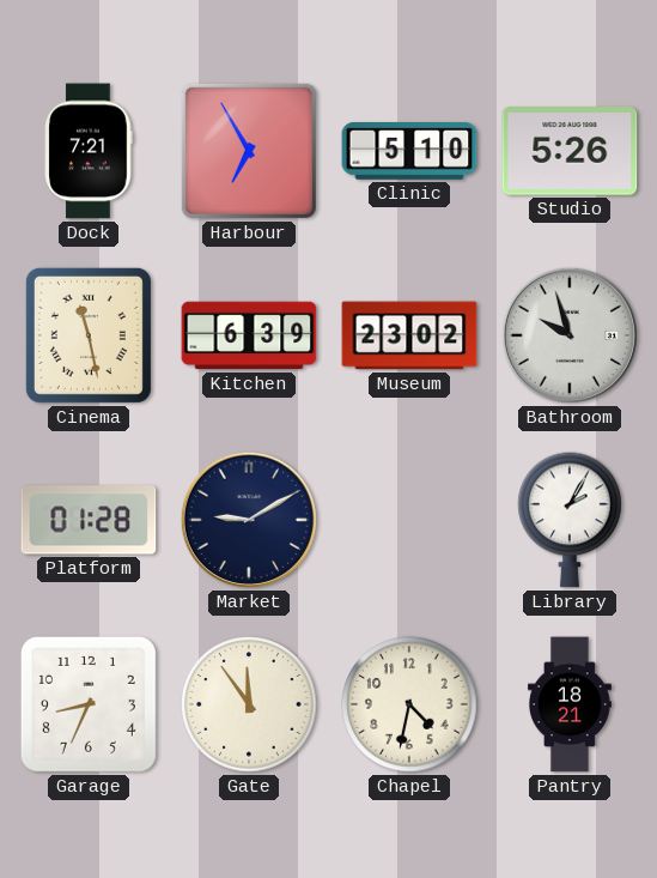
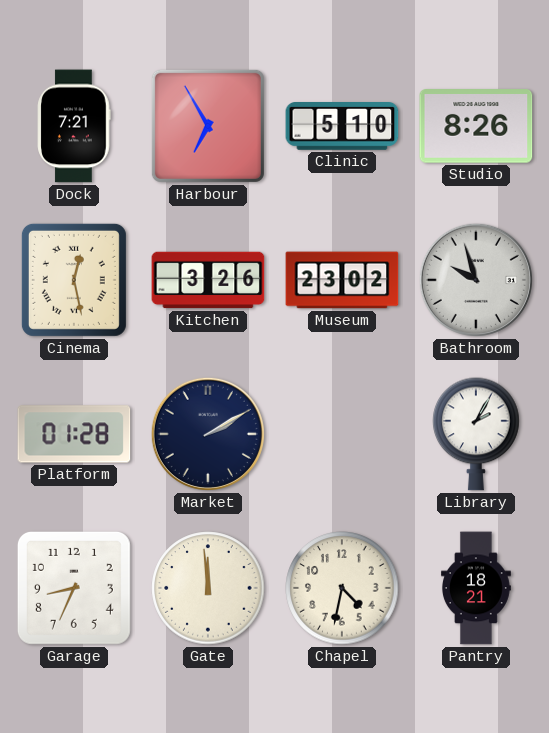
Studio: 5:26 -> 8:26
Cinema: 11:28 -> 12:28
Kitchen: 6:39 -> 3:26
Market: 9:10 -> 2:10
Gate: 11:54 -> 11:59
